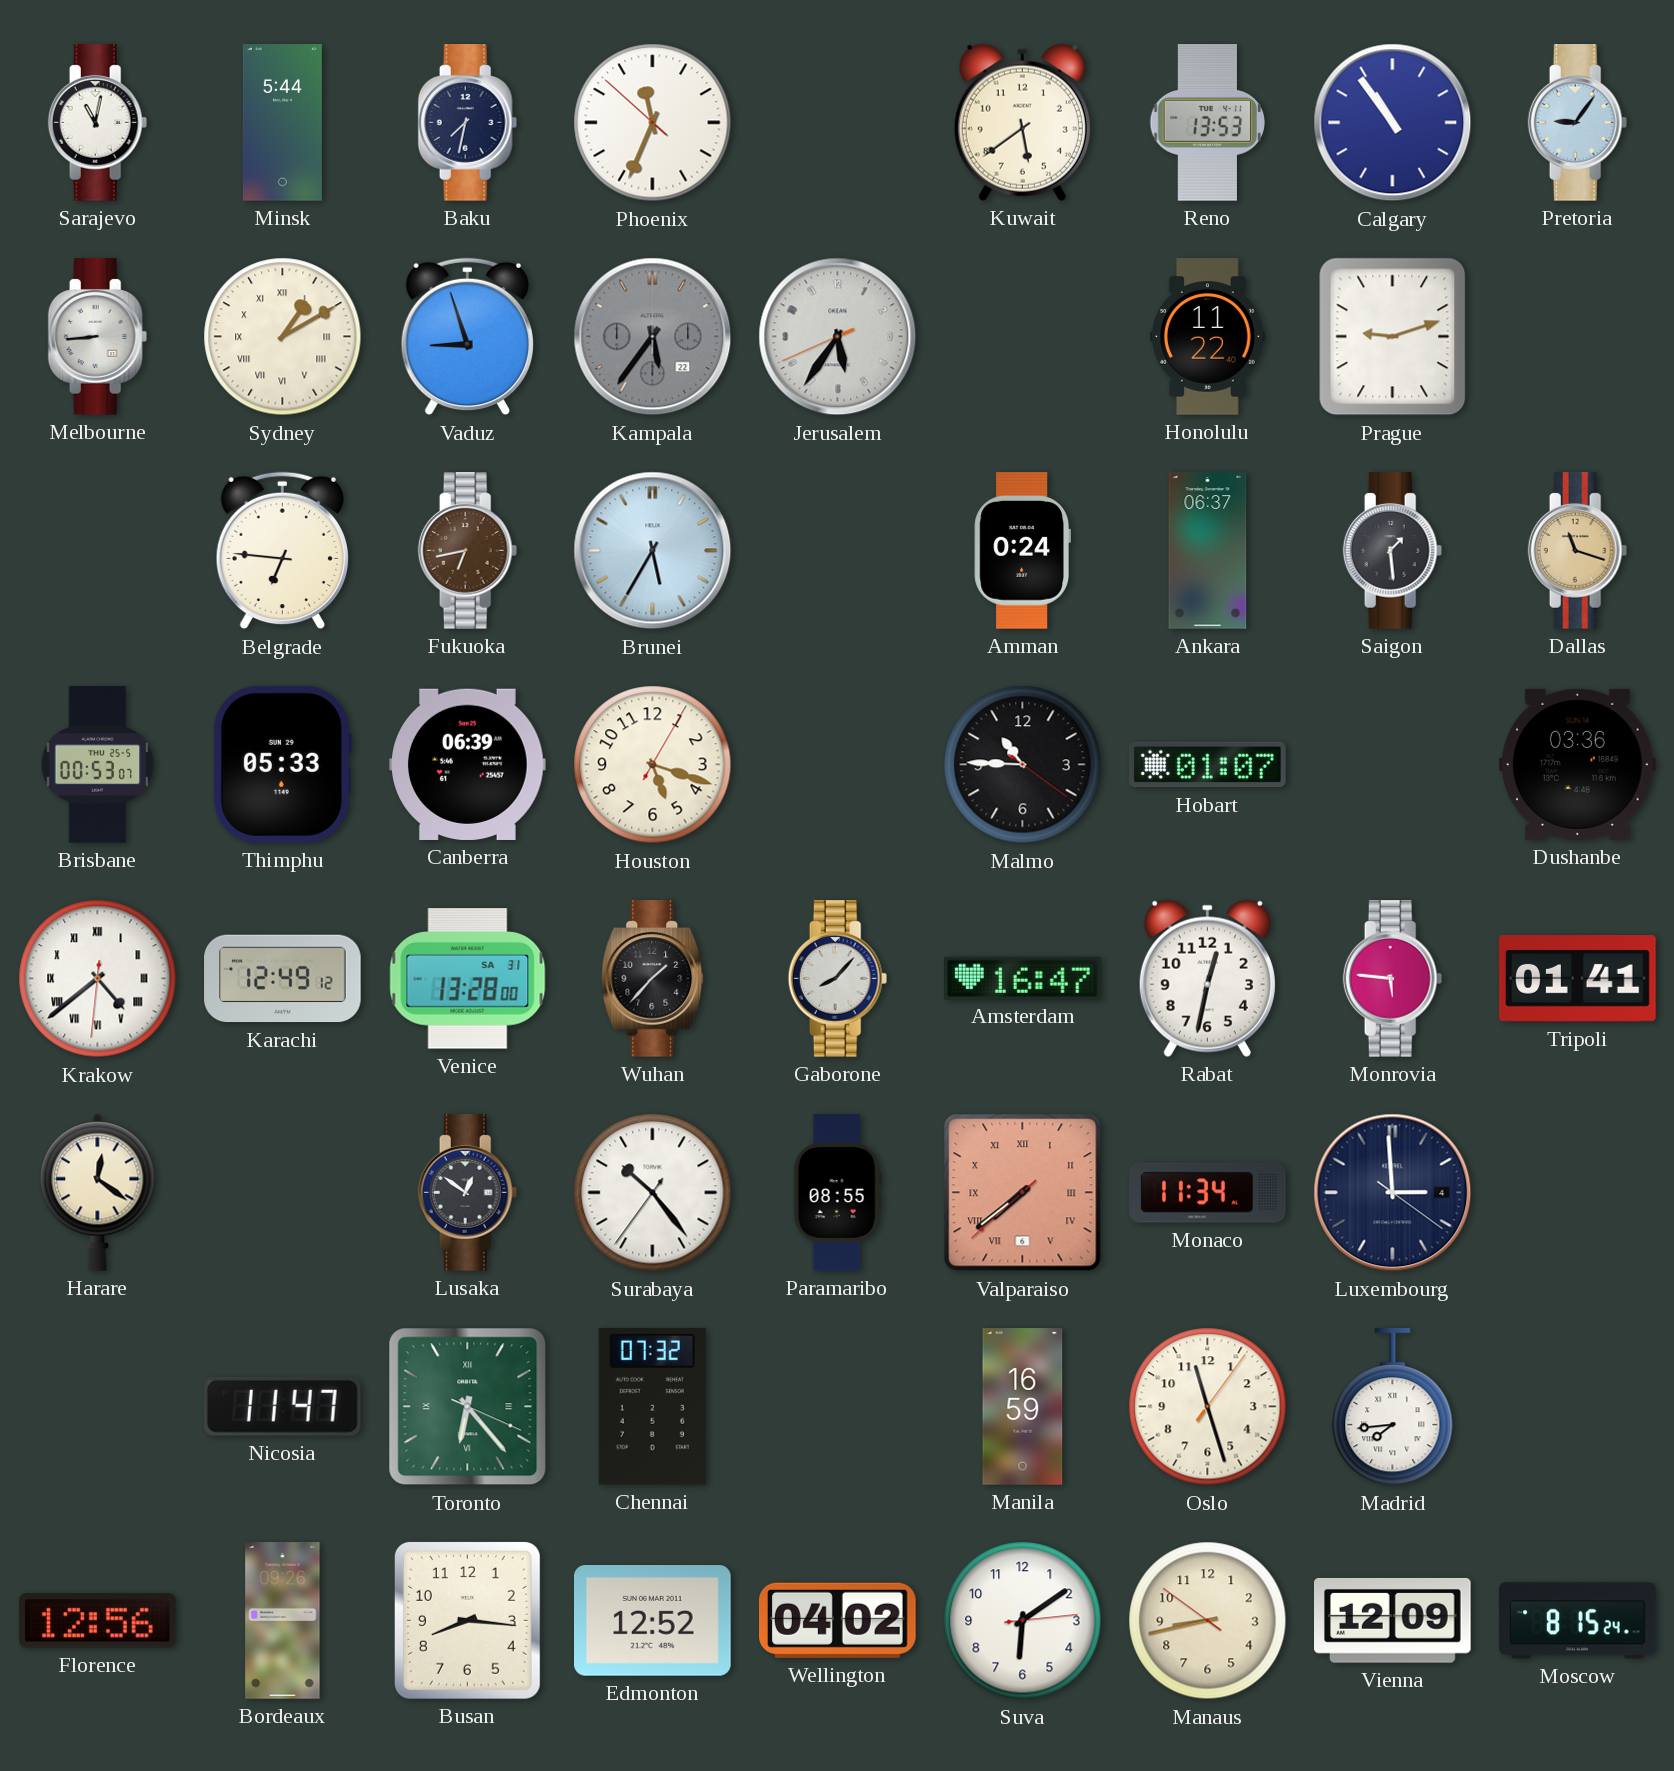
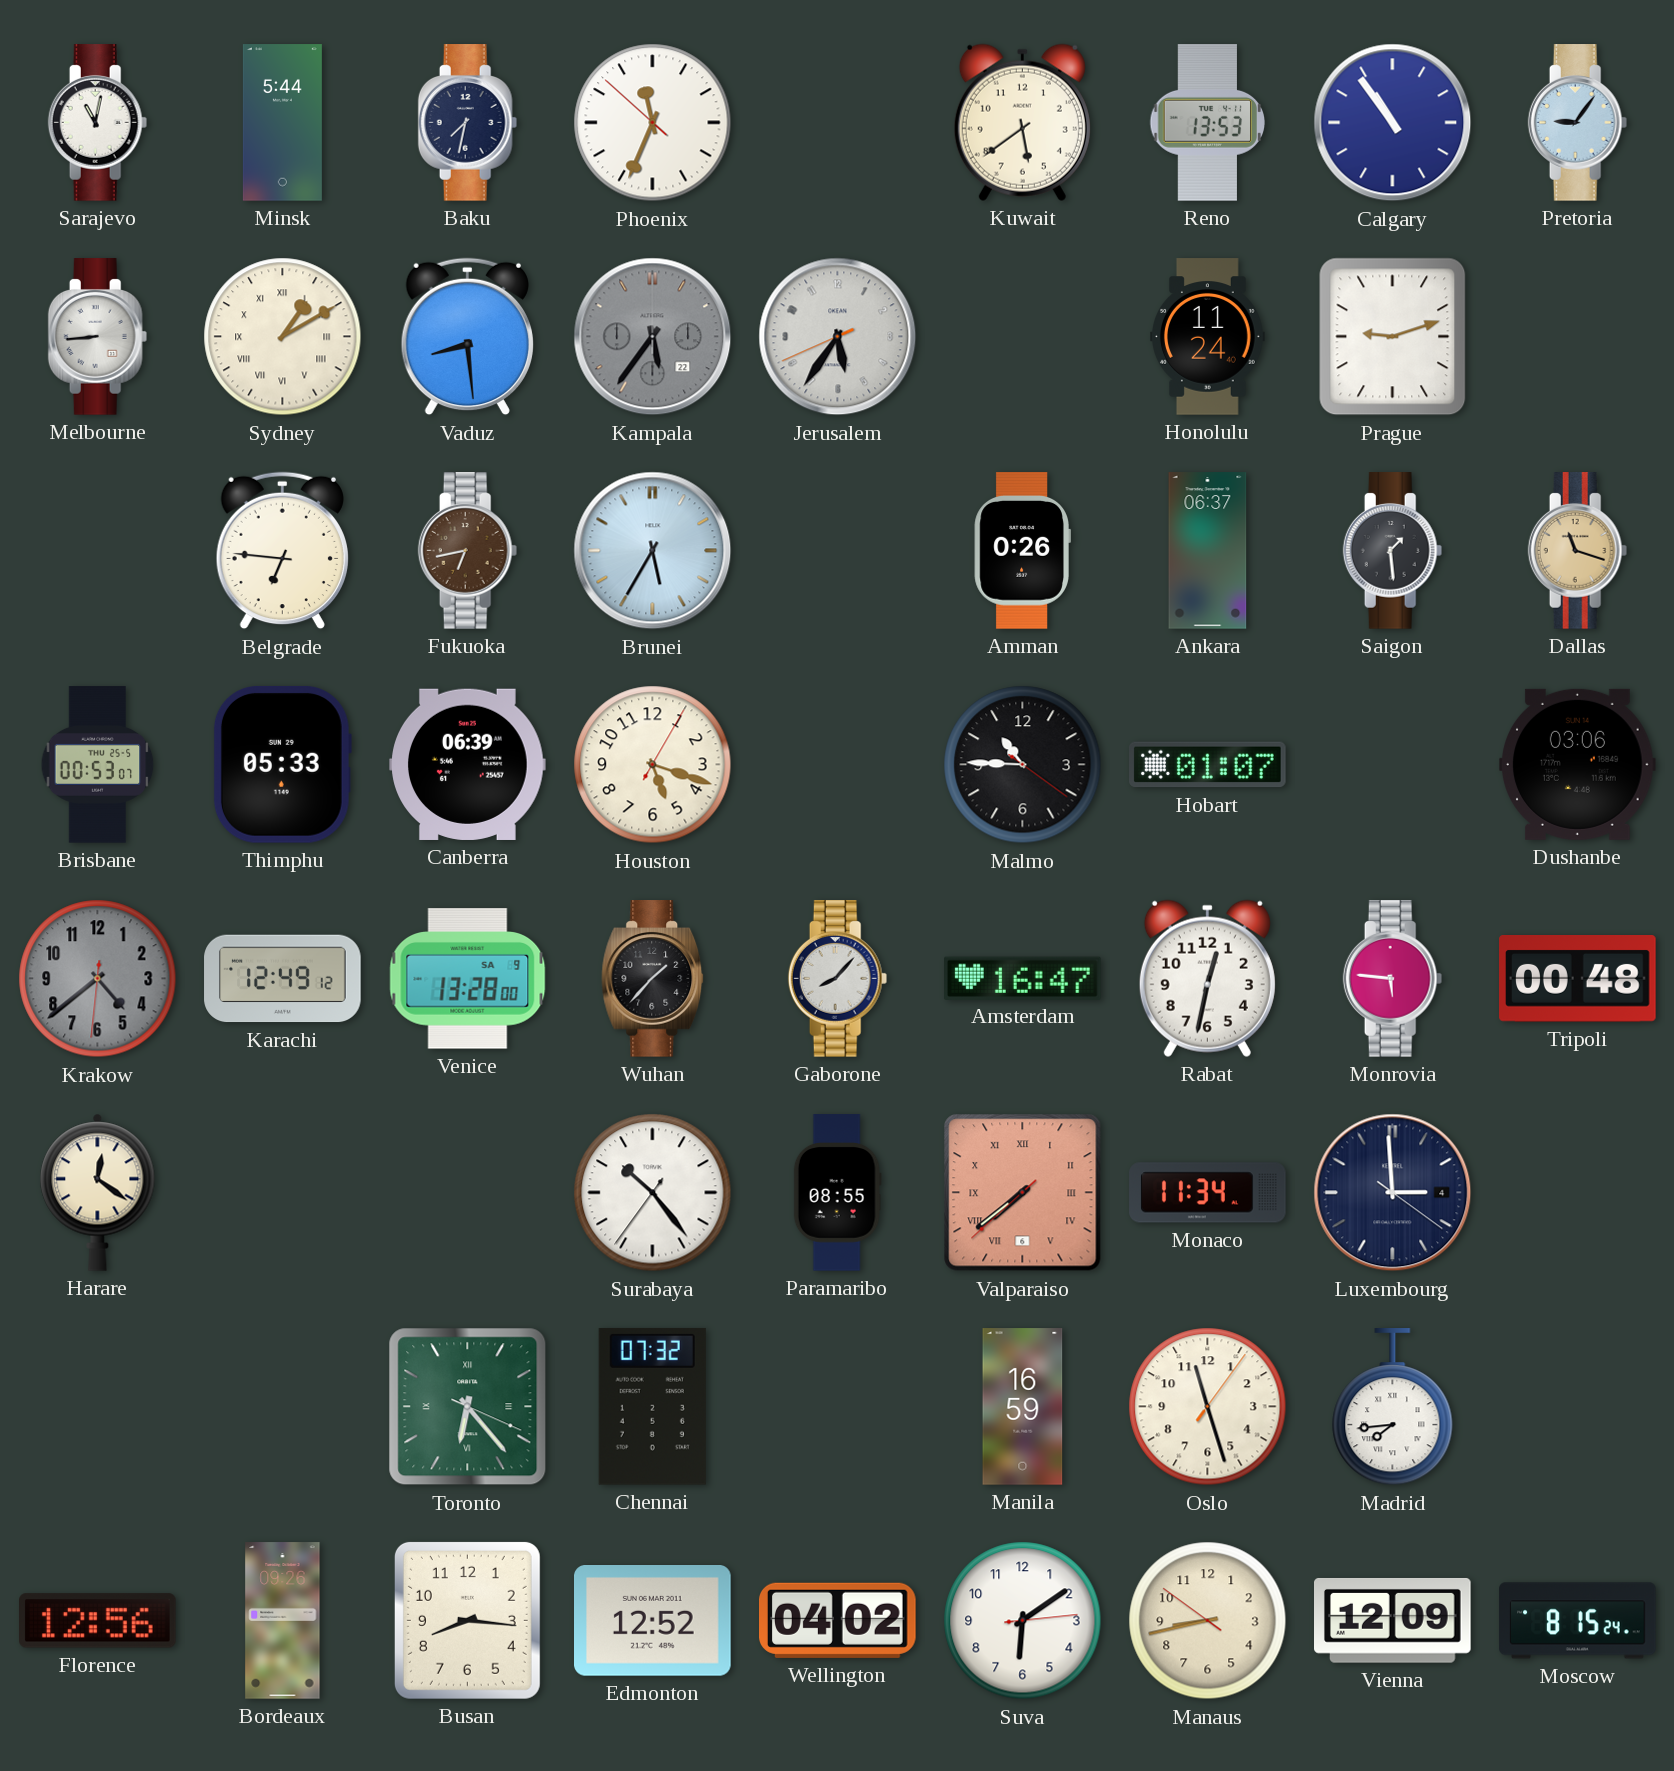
Vaduz: 8:57 -> 8:29
Honolulu: 11:22 -> 11:24
Amman: 0:24 -> 0:26
Dushanbe: 03:36 -> 03:06
Krakow dial: white -> grey
Krakow numerals: Roman -> Arabic
Venice date: SA 31 -> SA 9
Tripoli: 01:41 -> 00:48
Lusaka: 12:51 -> none
Nicosia: 11:47 -> none
